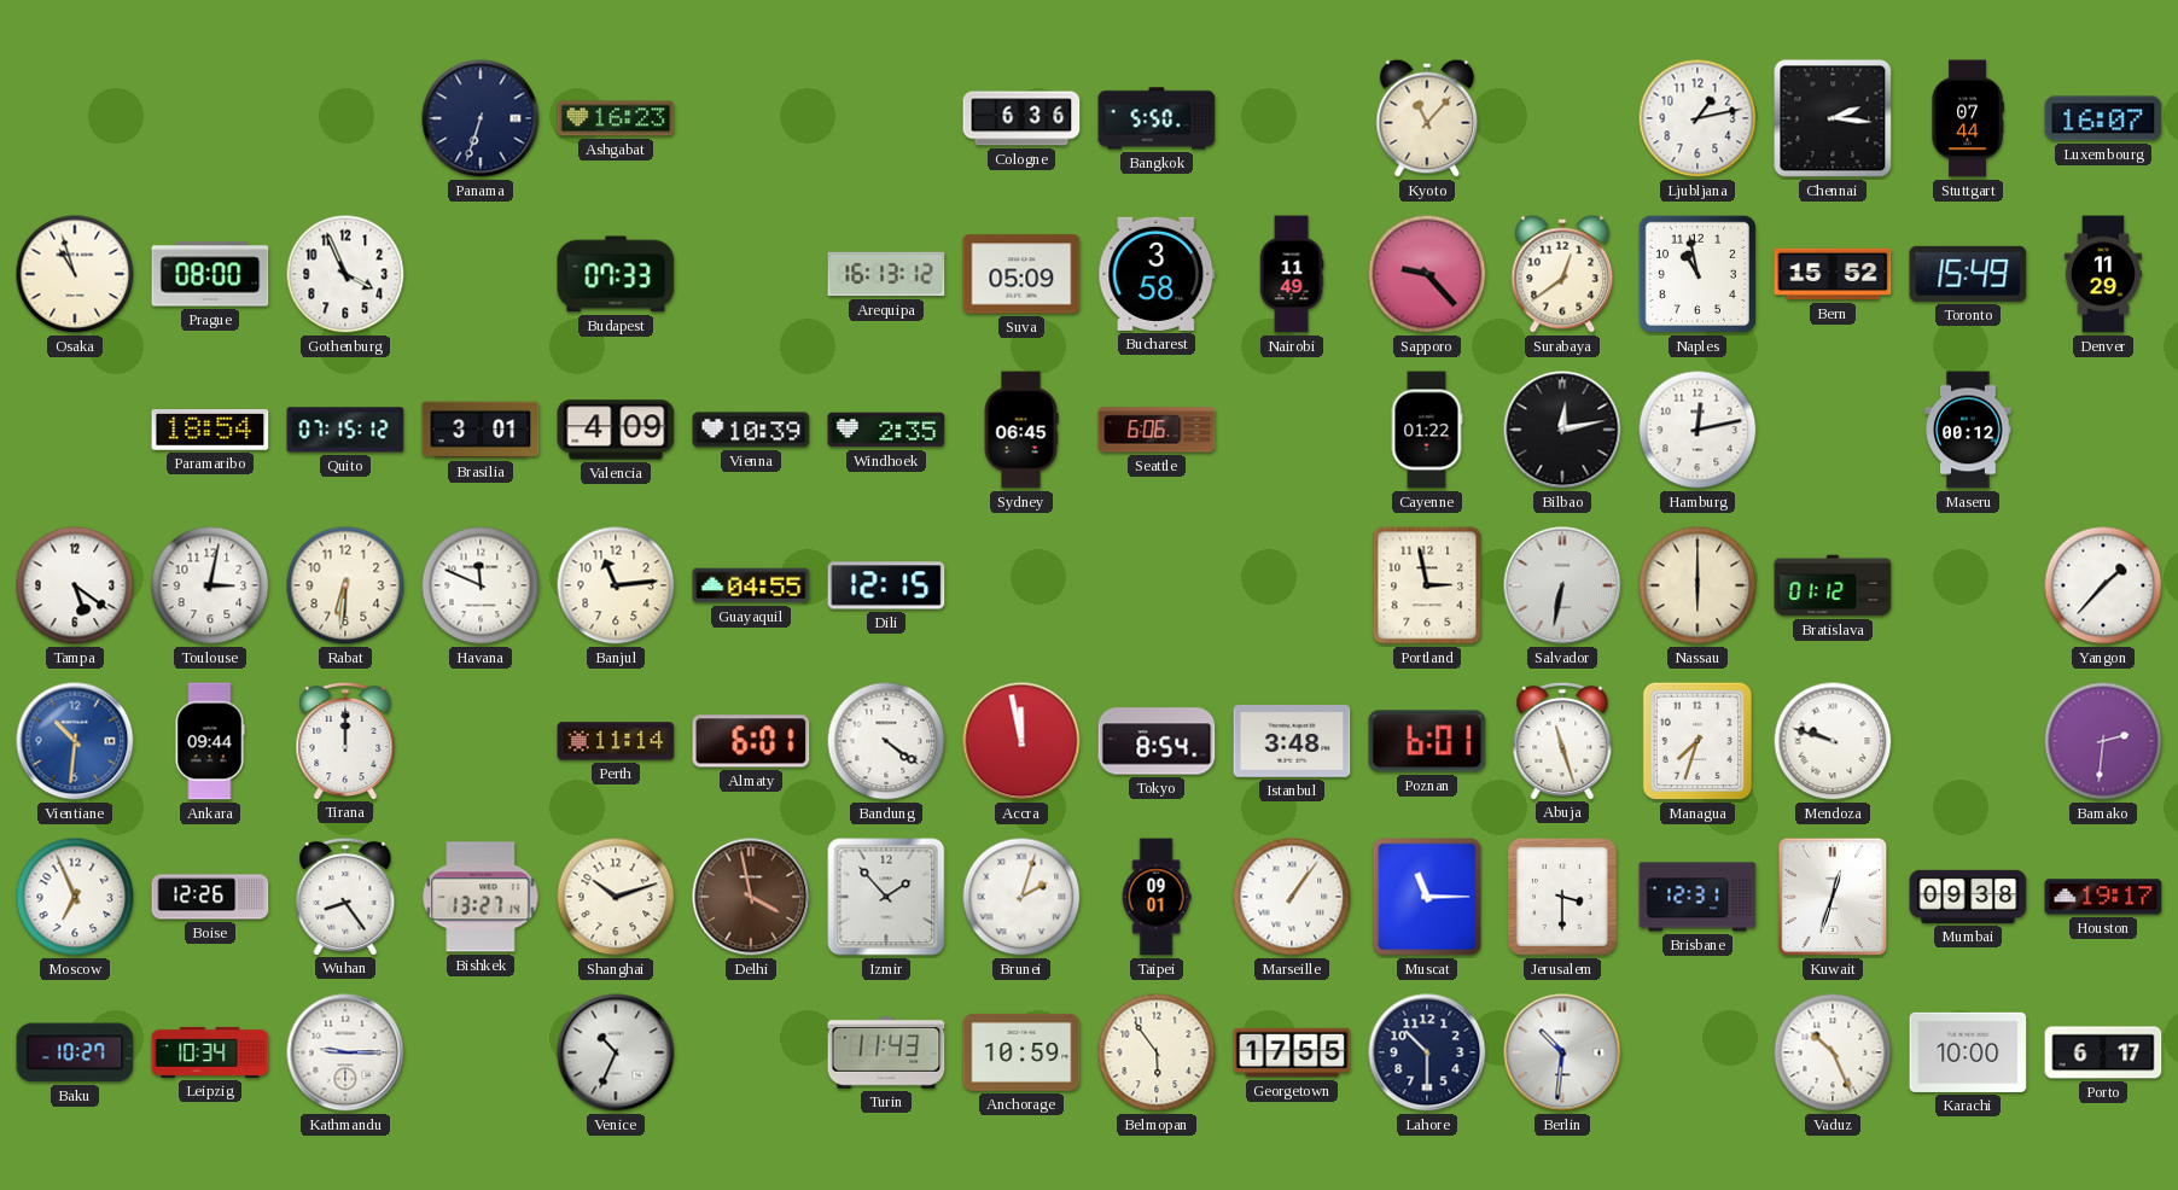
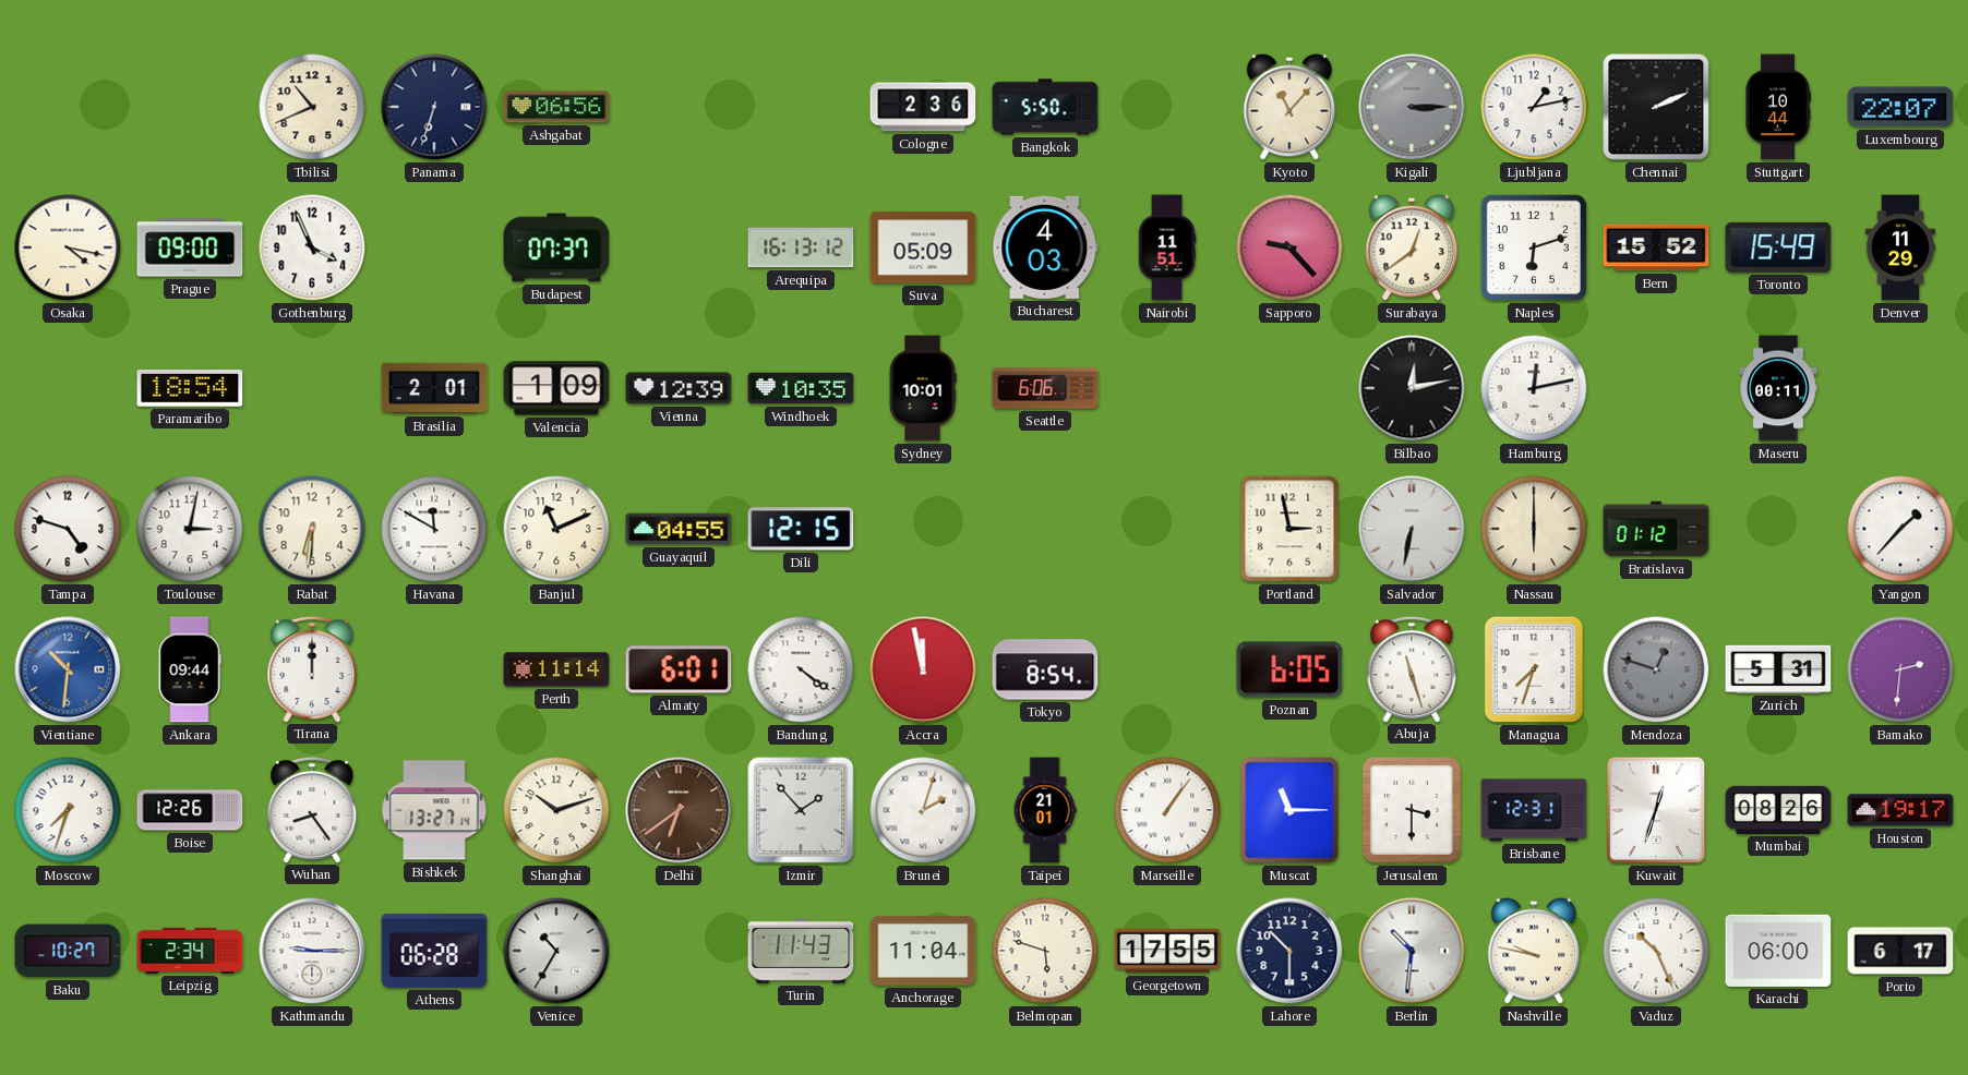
Tbilisi: none -> 10:41
Ashgabat: 16:23 -> 06:56
Cologne: 6:36 -> 2:36
Kigali: none -> 3:15
Chennai: 2:16 -> 2:11
Stuttgart: 07:44 -> 10:44
Luxembourg: 16:07 -> 22:07
Osaka: 10:57 -> 4:17
Prague: 08:00 -> 09:00
Budapest: 07:33 -> 07:37
Bucharest: 3:58 -> 4:03
Nairobi: 11:49 -> 11:51
Naples: 10:58 -> 6:12
Quito: 07:15 -> none
Brasilia: 3:01 -> 2:01
Valencia: 4:09 -> 1:09
Vienna: 10:39 -> 12:39
Windhoek: 2:35 -> 10:35
Sydney: 06:45 -> 10:01
Cayenne: 01:22 -> none
Maseru: 00:12 -> 00:11
Tampa: 5:21 -> 4:48
Havana: 11:49 -> 11:50
Banjul: 11:14 -> 11:11
Istanbul: 3:48 -> none
Poznan: 6:01 -> 6:05
Mendoza: 9:48 -> 12:48
Mendoza dial: white -> grey
Zurich: none -> 5:31
Moscow: 6:56 -> 7:33
Delhi: 3:58 -> 6:39
Taipei: 09:01 -> 21:01
Mumbai: 09:38 -> 08:26
Leipzig: 10:34 -> 2:34
Athens: none -> 06:28
Venice: 10:34 -> 10:35
Anchorage: 10:59 -> 11:04
Belmopan: 5:54 -> 5:48
Nashville: none -> 9:47
Karachi: 10:00 -> 06:00
